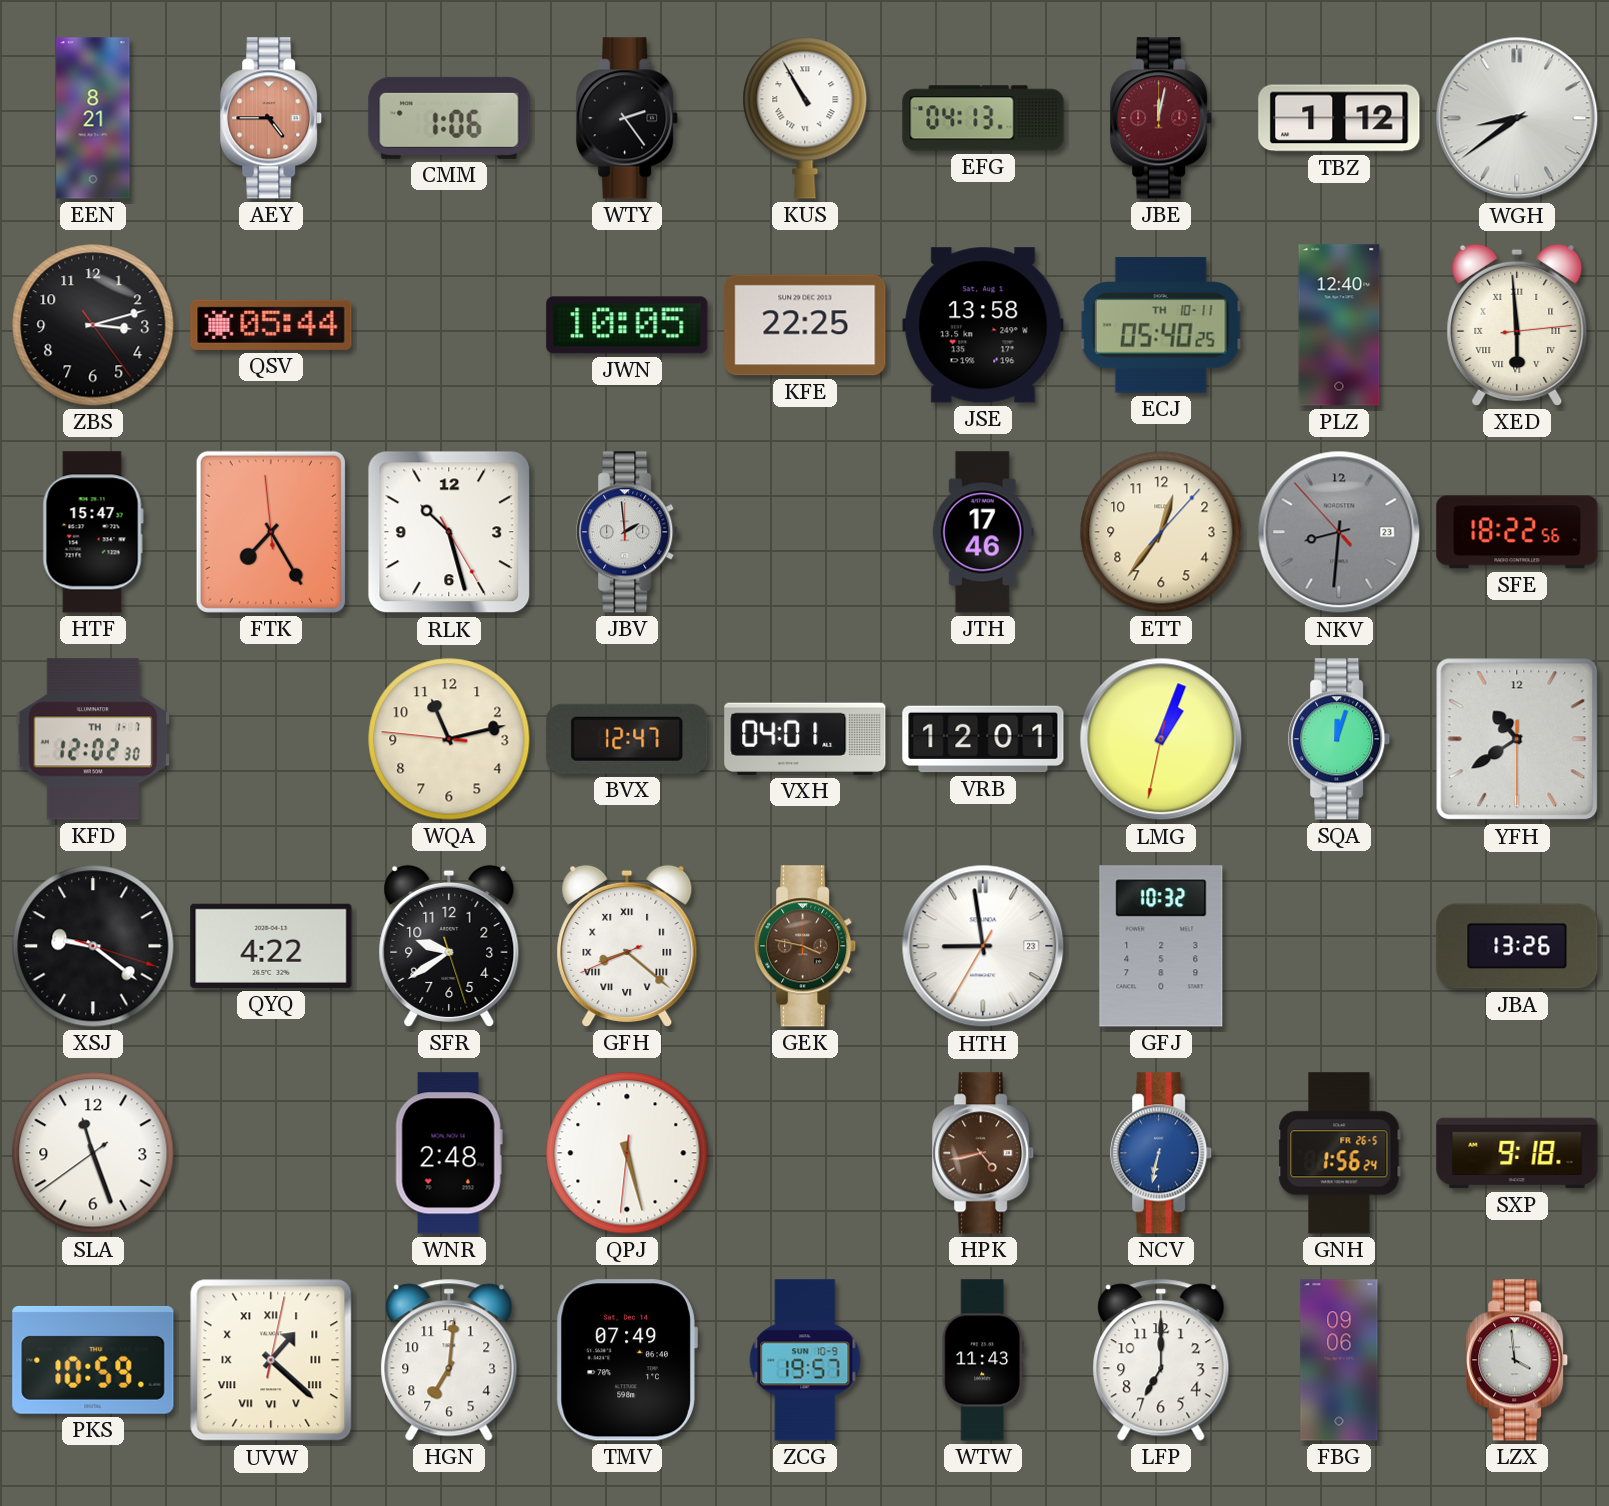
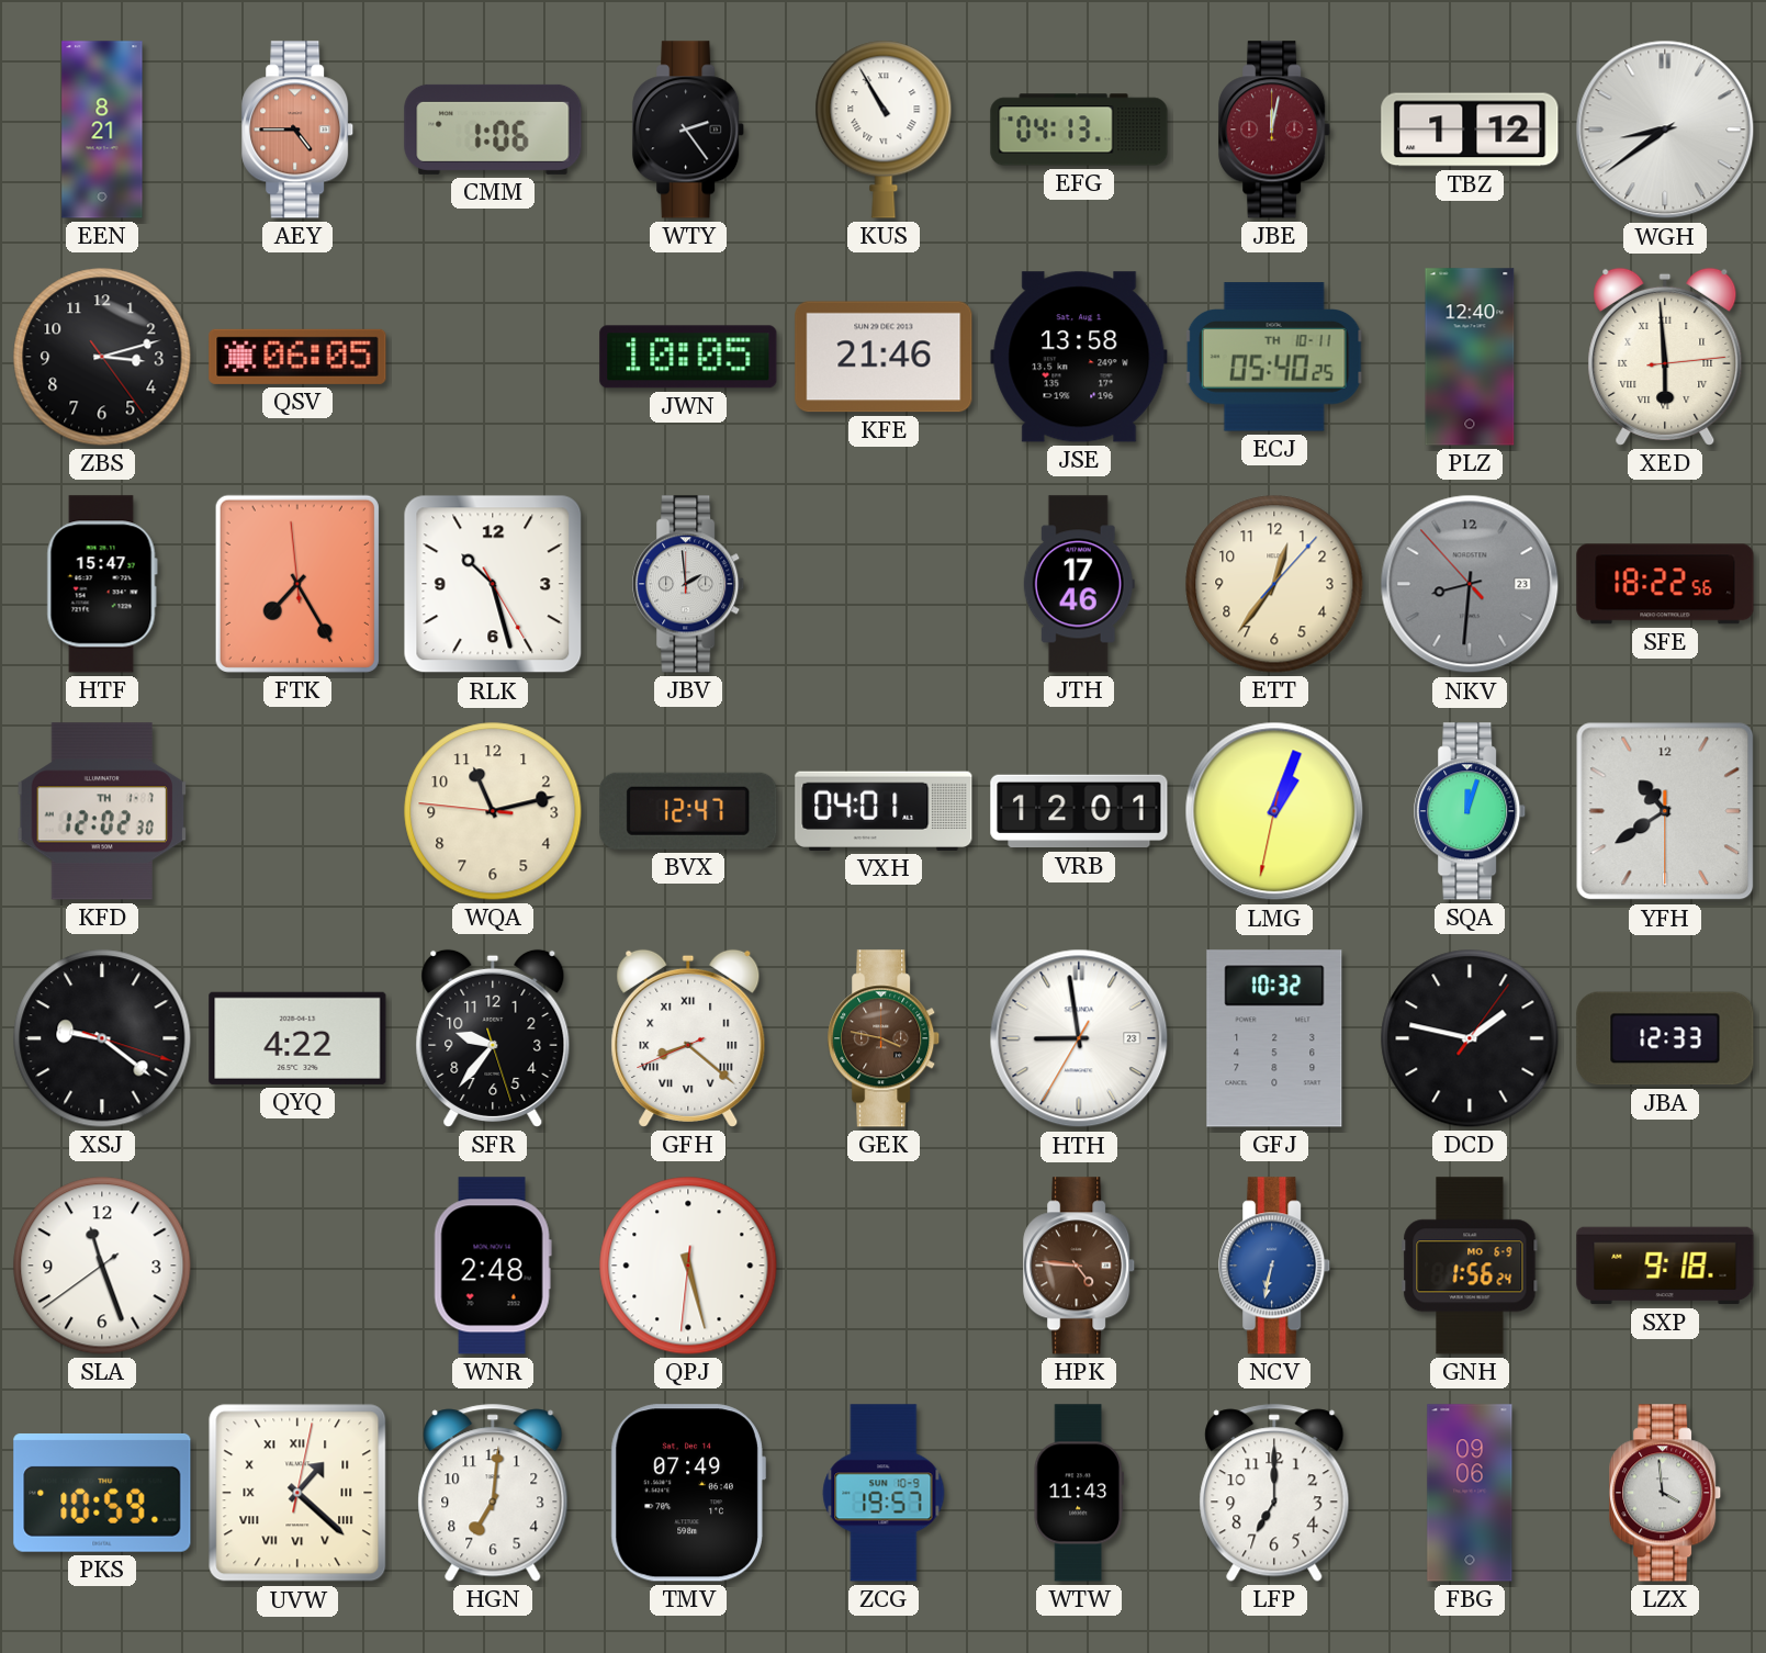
QSV: 05:44 -> 06:05
KFE: 22:25 -> 21:46
SFR: 9:39 -> 9:36
DCD: none -> 1:47
JBA: 13:26 -> 12:33
HPK: 4:43 -> 4:46
GNH date: FR 26-5 -> MO 6-9
